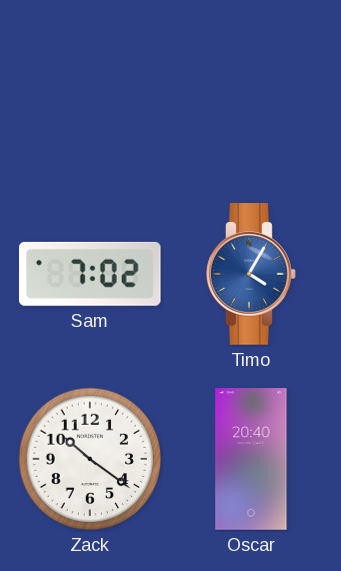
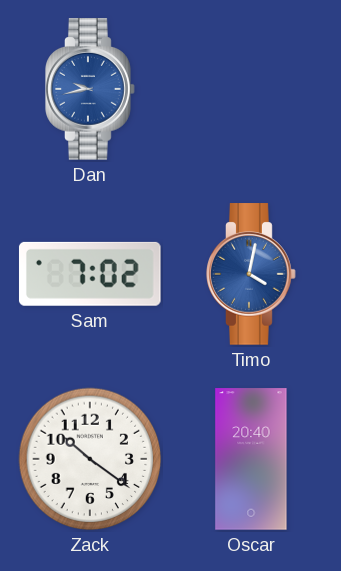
Dan: none -> 9:43
Timo: 4:05 -> 4:02
